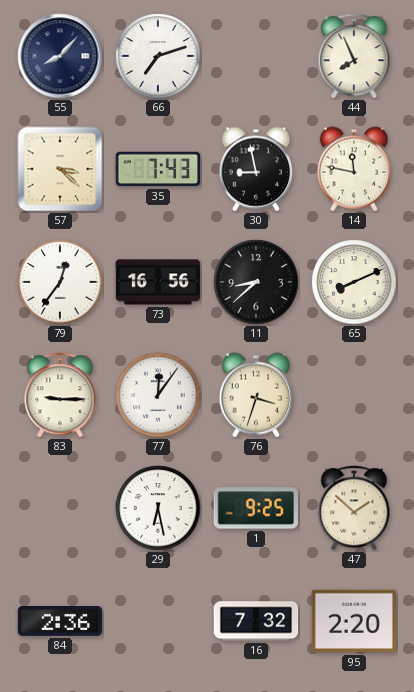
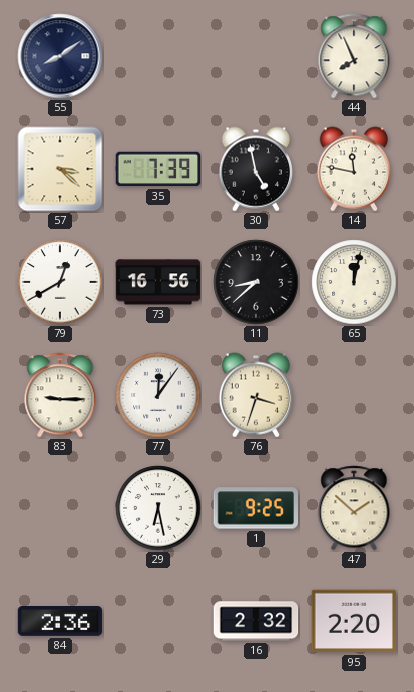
55: 8:07 -> 8:09
66: 7:12 -> none
35: 7:43 -> 7:39
30: 8:58 -> 4:58
79: 12:36 -> 12:40
65: 8:11 -> 12:02
16: 7:32 -> 2:32
